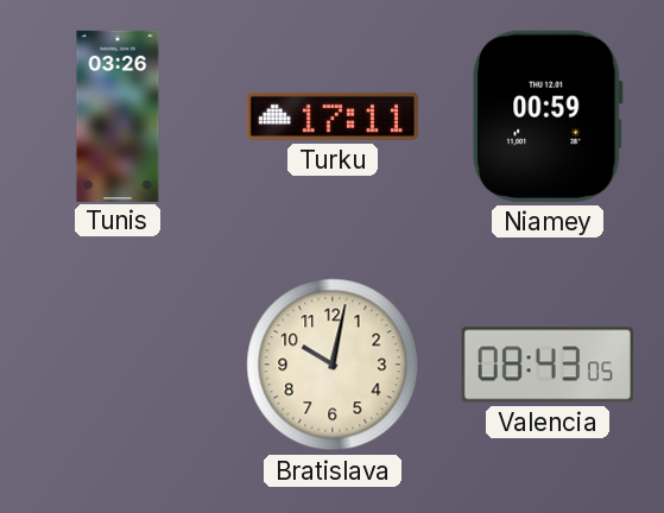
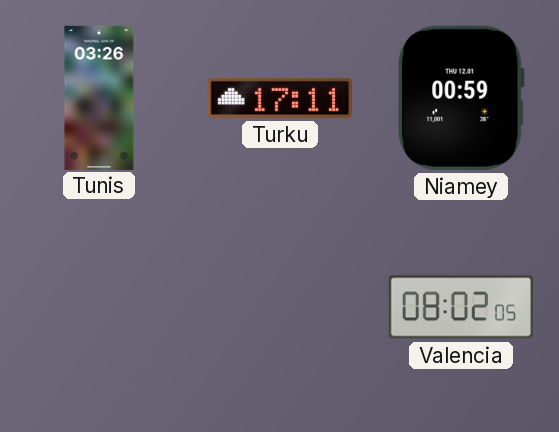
Bratislava: 10:02 -> none
Valencia: 08:43 -> 08:02
